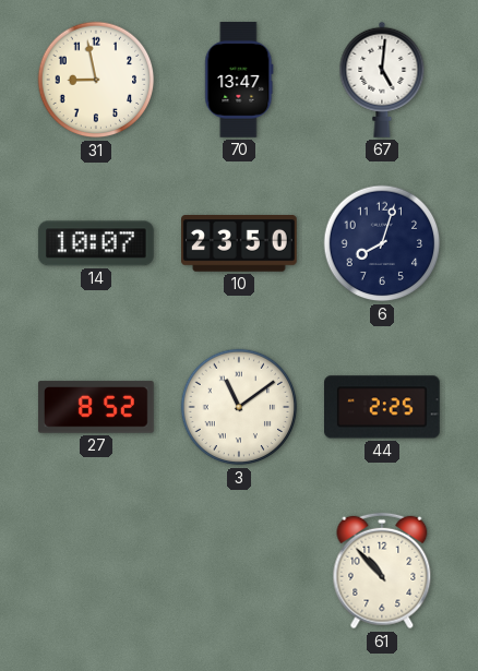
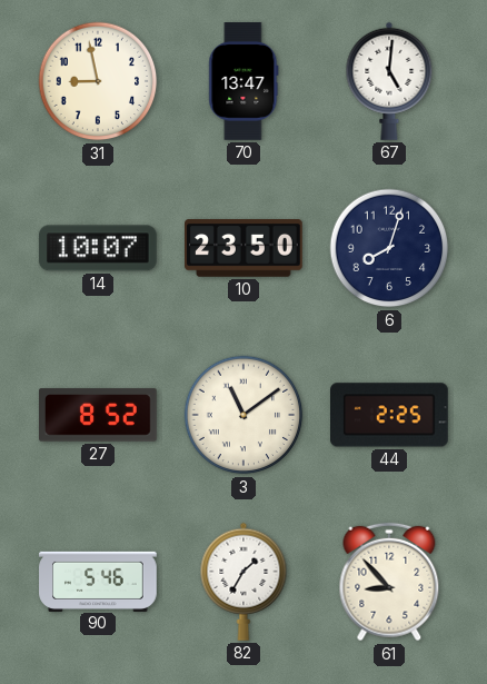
90: none -> 5:46
82: none -> 1:35
61: 10:53 -> 8:53
